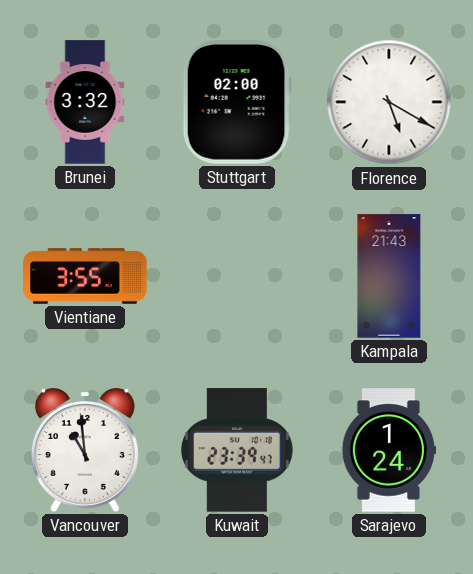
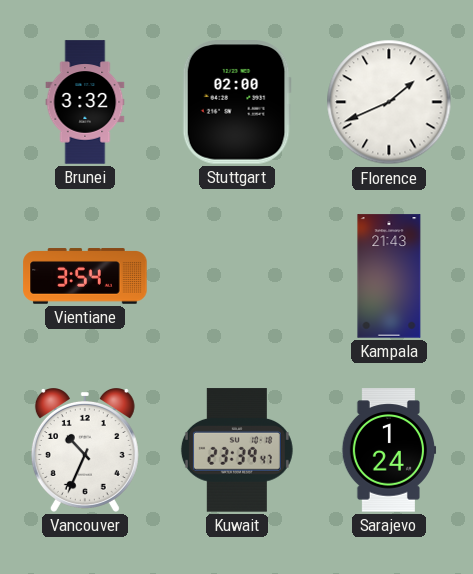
Florence: 5:20 -> 1:41
Vientiane: 3:55 -> 3:54
Vancouver: 10:59 -> 10:34
